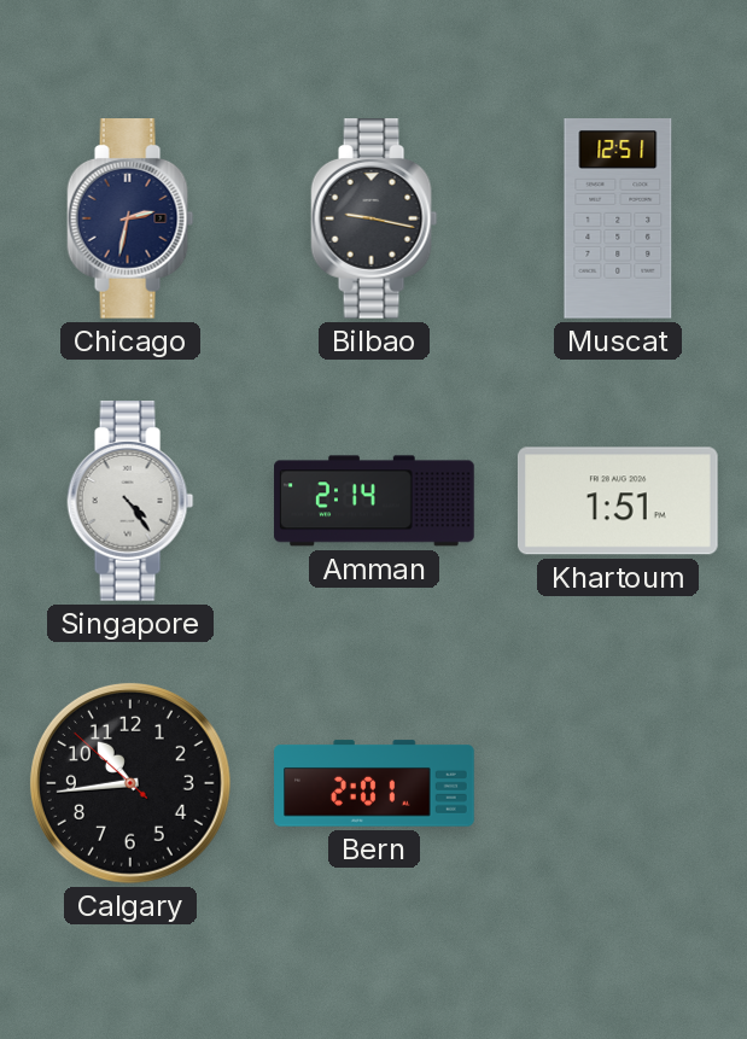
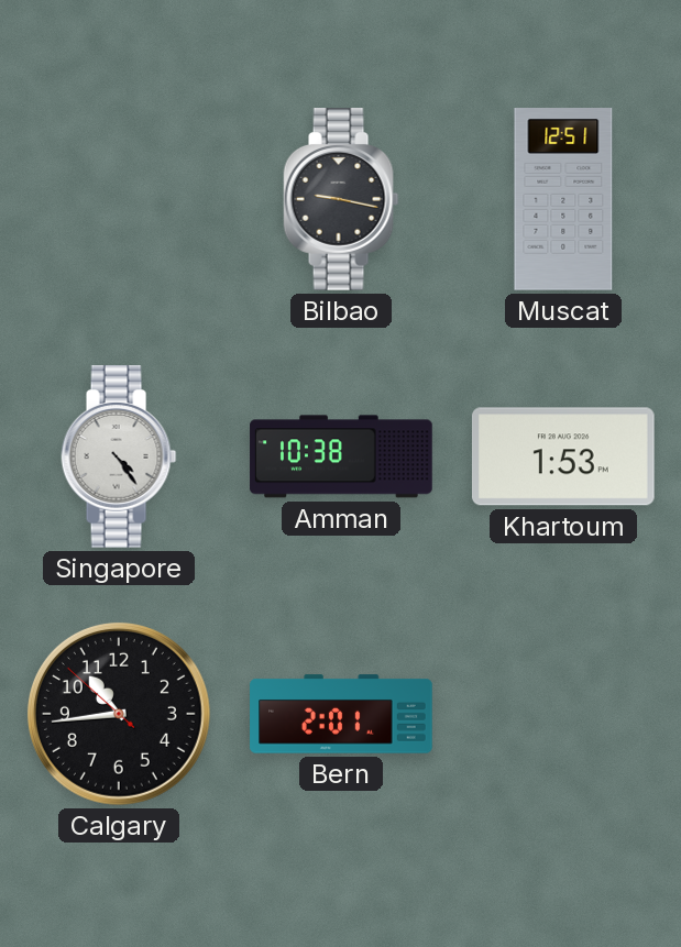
Chicago: 2:32 -> none
Amman: 2:14 -> 10:38
Khartoum: 1:51 -> 1:53
